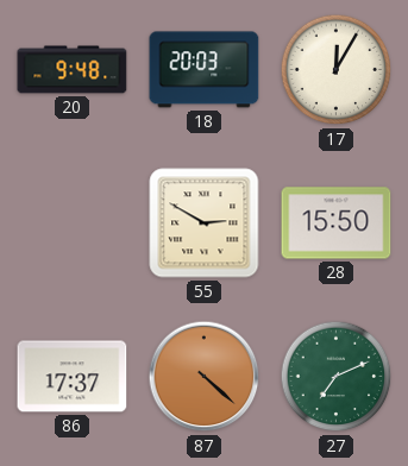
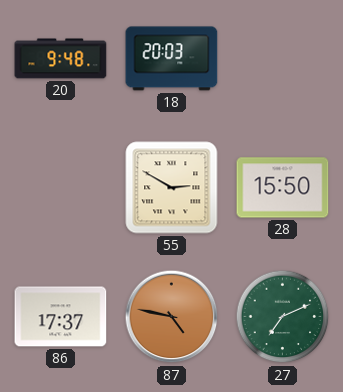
17: 12:05 -> none
87: 4:22 -> 4:47
